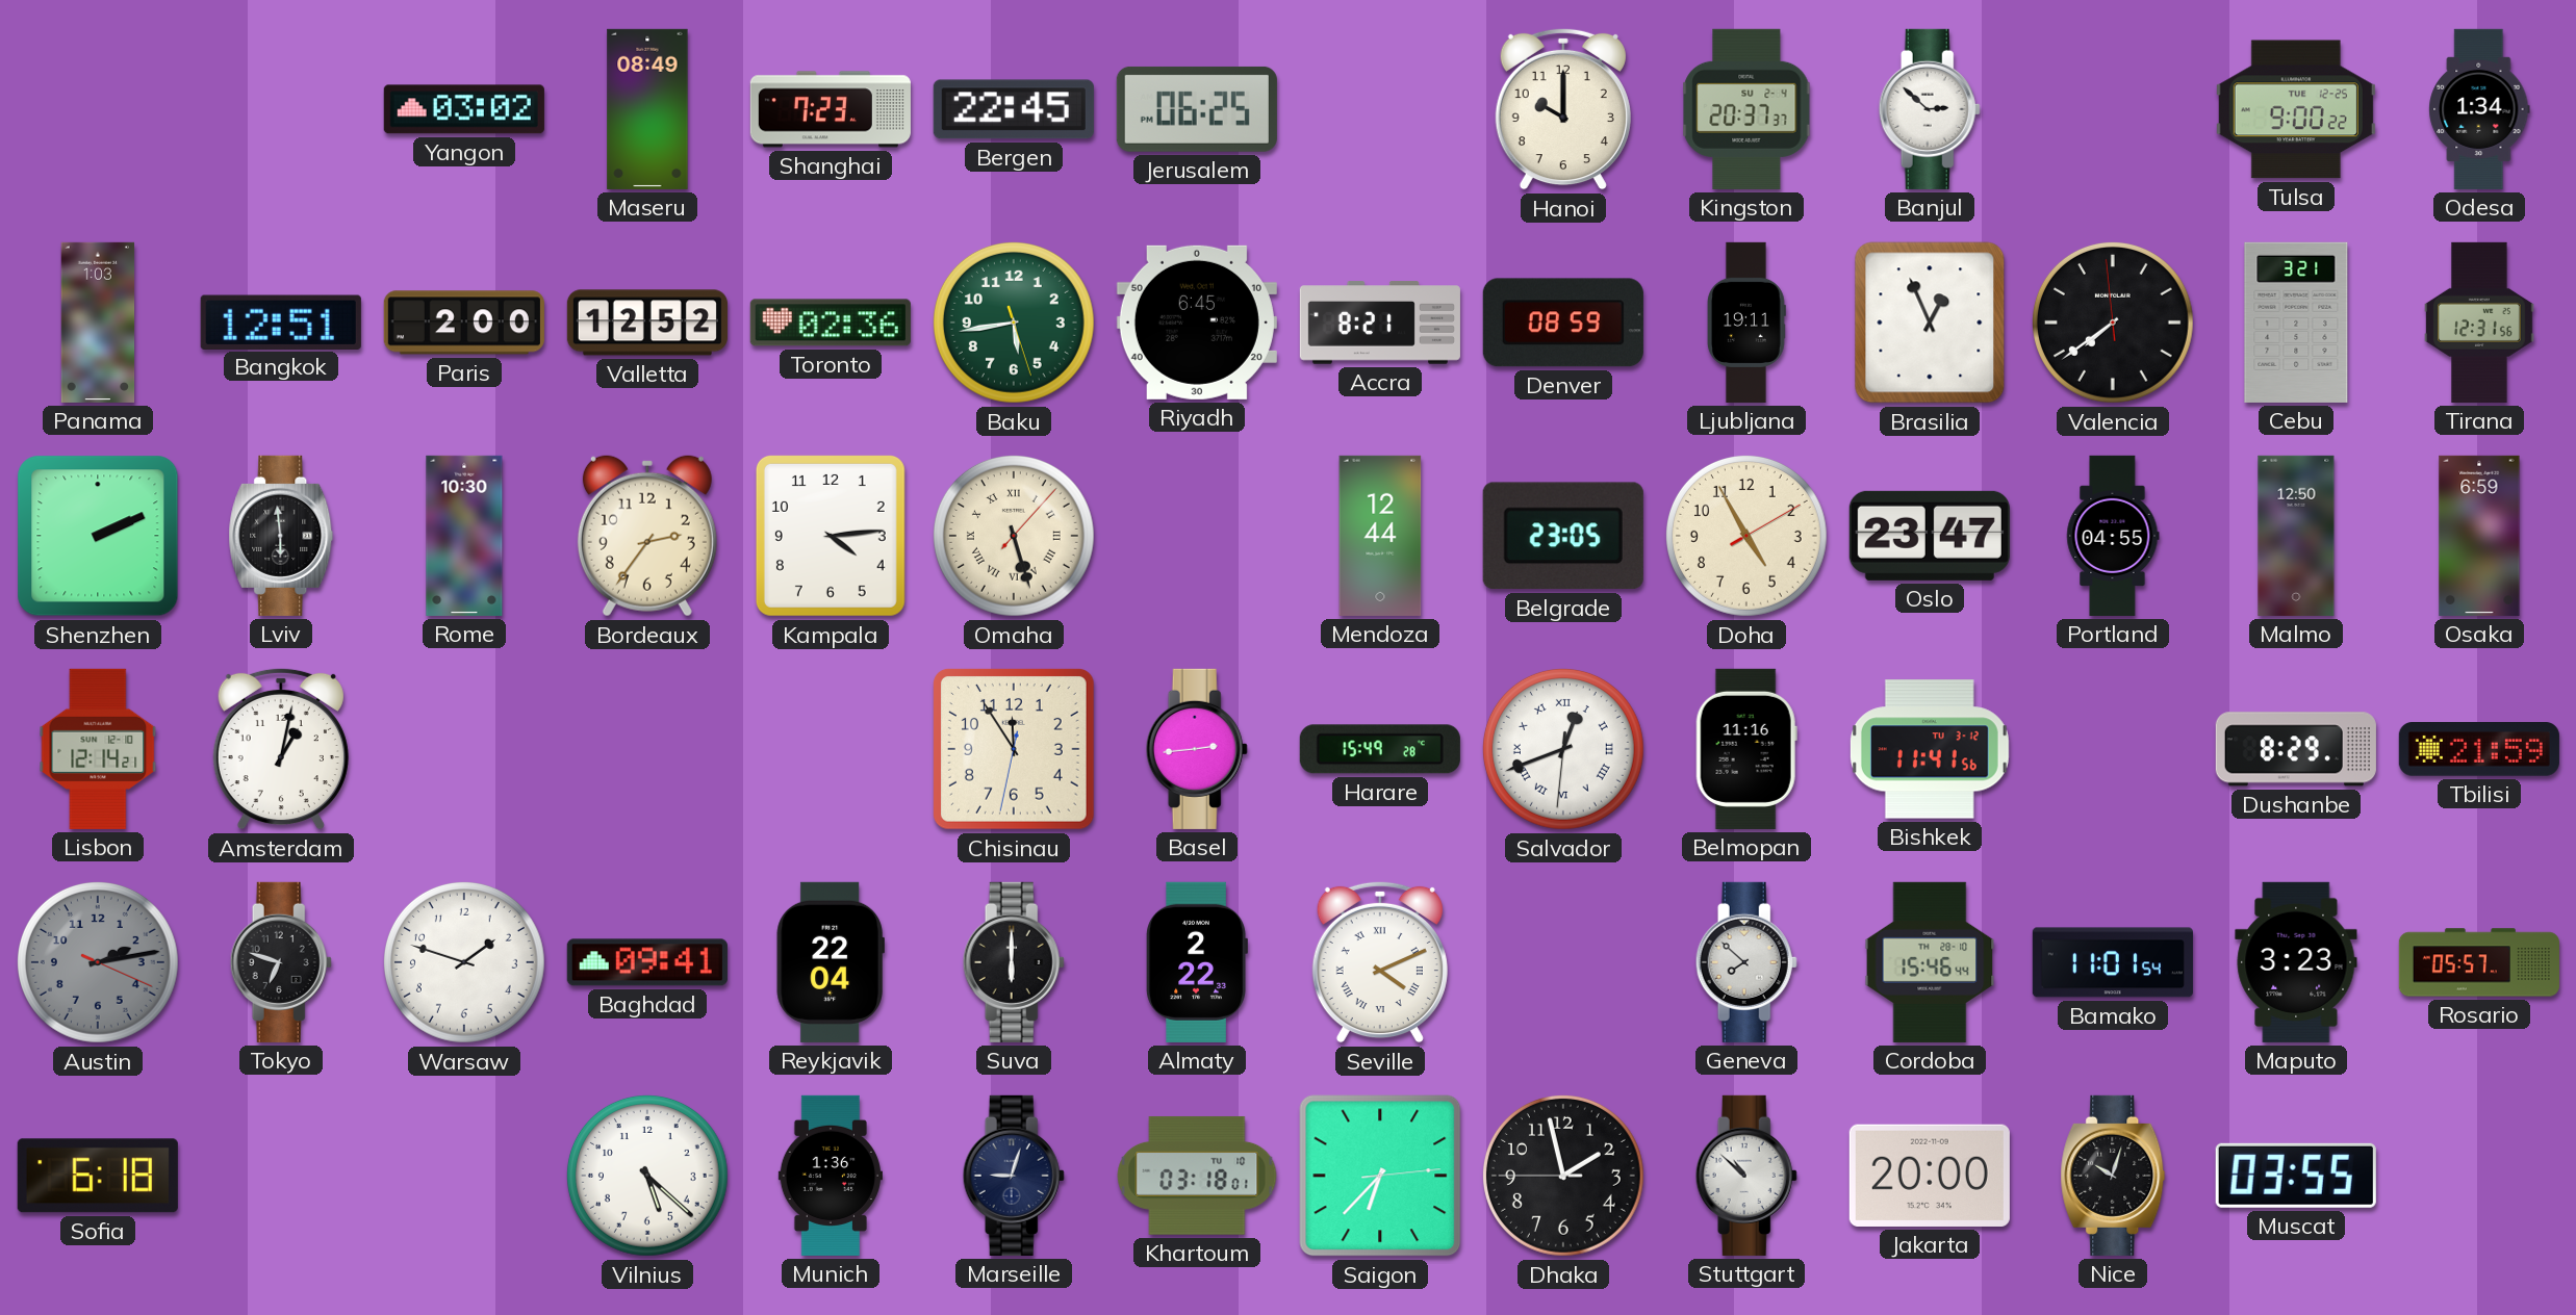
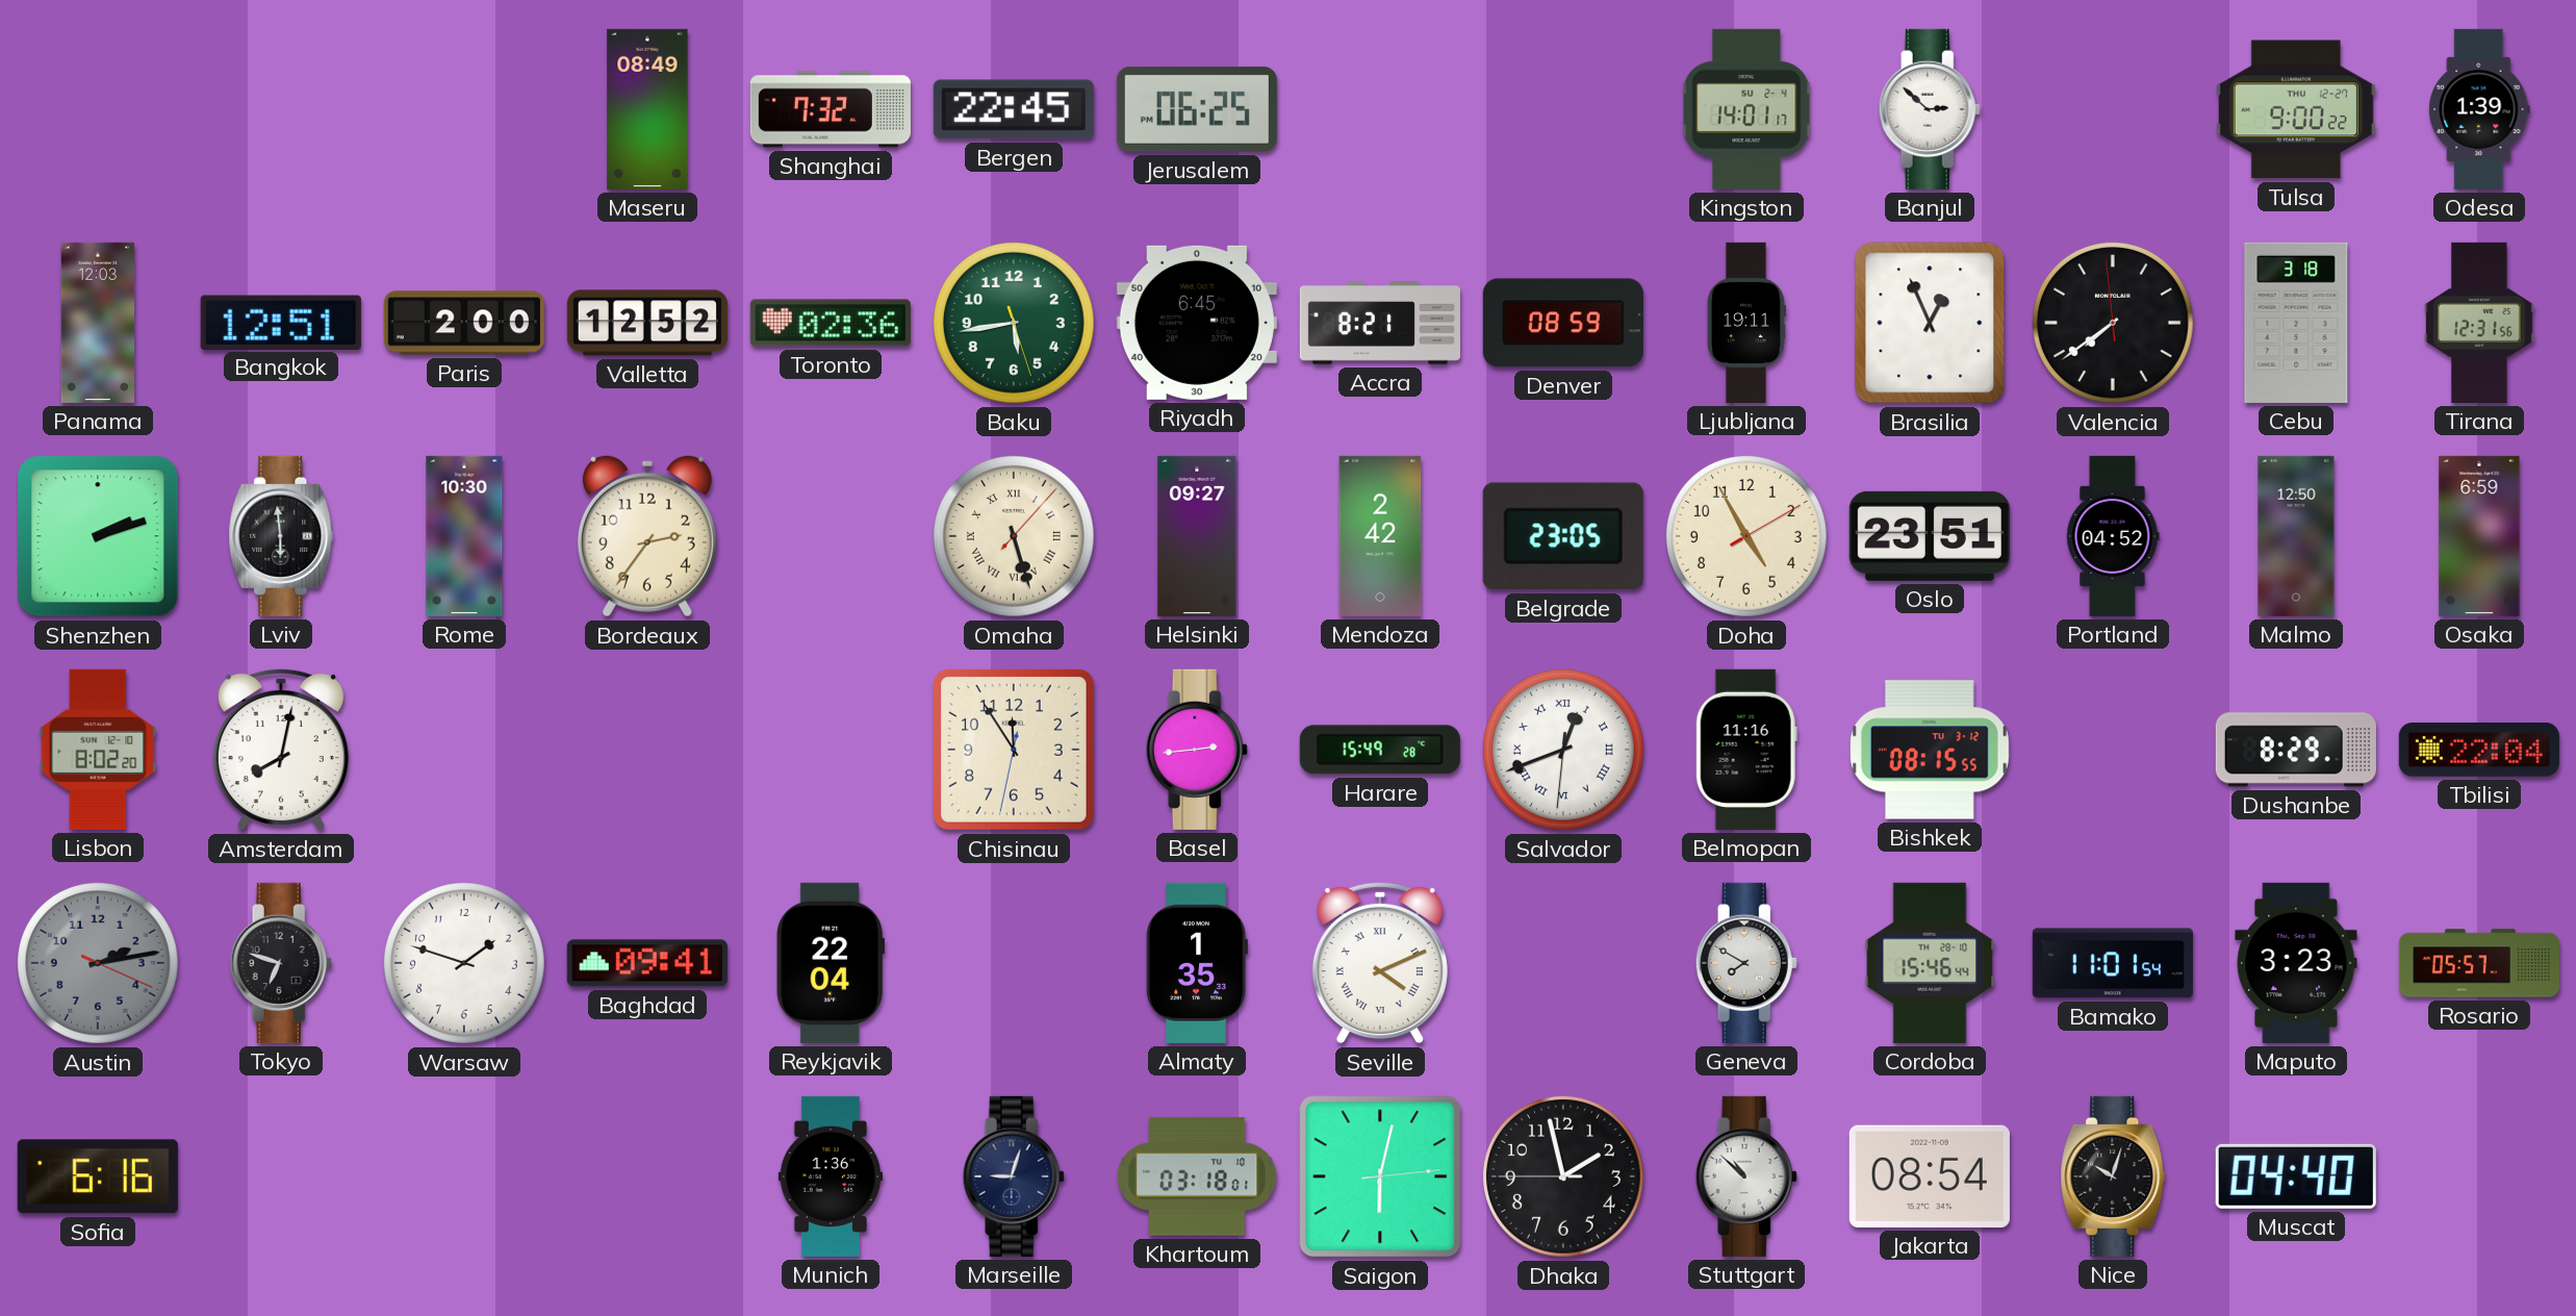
Yangon: 03:02 -> none
Shanghai: 7:23 -> 7:32
Hanoi: 10:00 -> none
Kingston: 20:37 -> 14:01
Tulsa date: TUE 12-25 -> THU 12-27
Odesa: 1:34 -> 1:39
Panama: 1:03 -> 12:03
Cebu: 3:21 -> 3:18
Shenzhen: 2:11 -> 2:12
Kampala: 4:14 -> none
Helsinki: none -> 09:27
Mendoza: 12:44 -> 2:42
Oslo: 23:47 -> 23:51
Portland: 04:55 -> 04:52
Lisbon: 12:14 -> 8:02
Amsterdam: 1:02 -> 8:02
Bishkek: 11:41 -> 08:15
Tbilisi: 21:59 -> 22:04
Suva: 6:00 -> none
Almaty: 2:22 -> 1:35
Geneva: 7:52 -> 7:50
Sofia: 6:18 -> 6:16
Vilnius: 5:22 -> none
Saigon: 6:37 -> 6:02
Jakarta: 20:00 -> 08:54
Muscat: 03:55 -> 04:40
